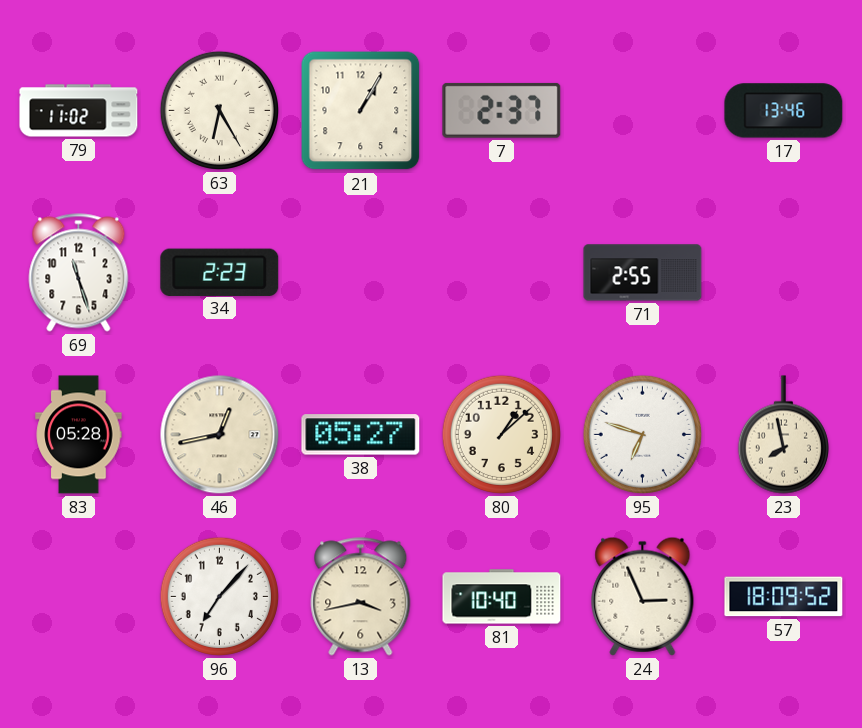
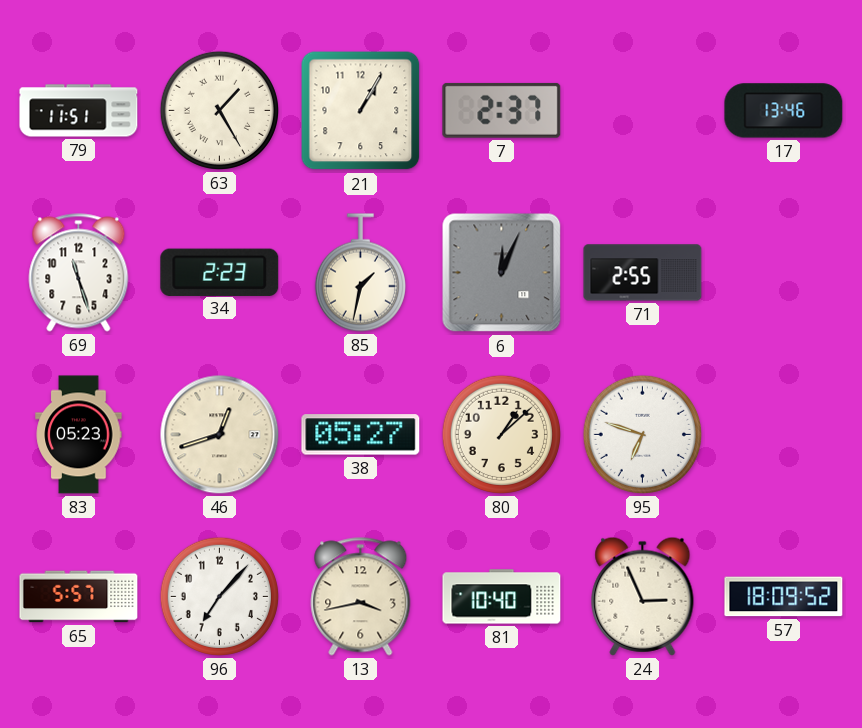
79: 11:02 -> 11:51
63: 6:25 -> 1:25
85: none -> 1:32
6: none -> 12:04
83: 05:28 -> 05:23
46: 12:43 -> 12:42
23: 7:58 -> none
65: none -> 5:57
